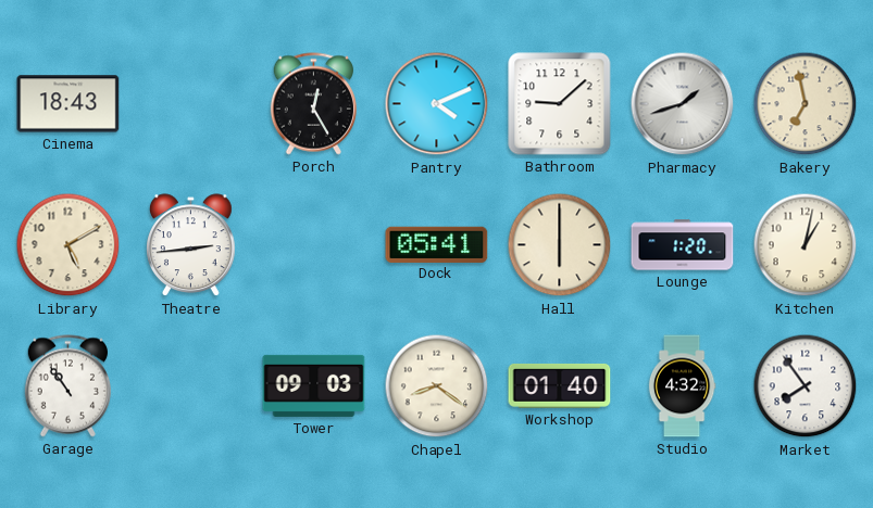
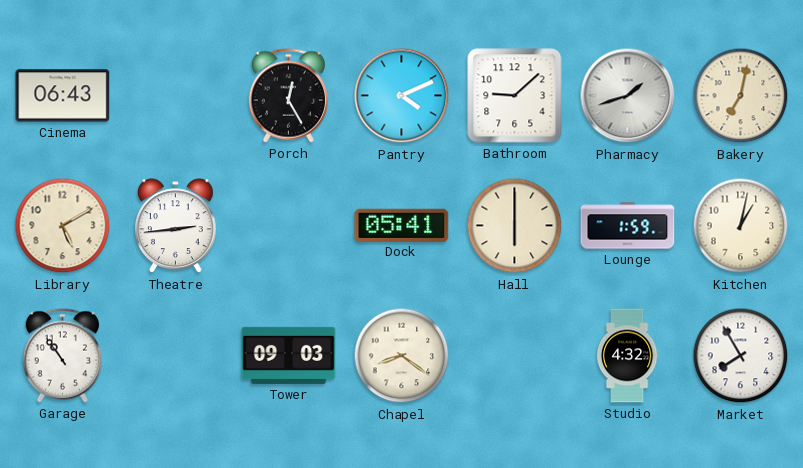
Cinema: 18:43 -> 06:43
Bakery: 6:58 -> 7:02
Lounge: 1:20 -> 1:59
Workshop: 01:40 -> none
Market: 7:54 -> 7:55
